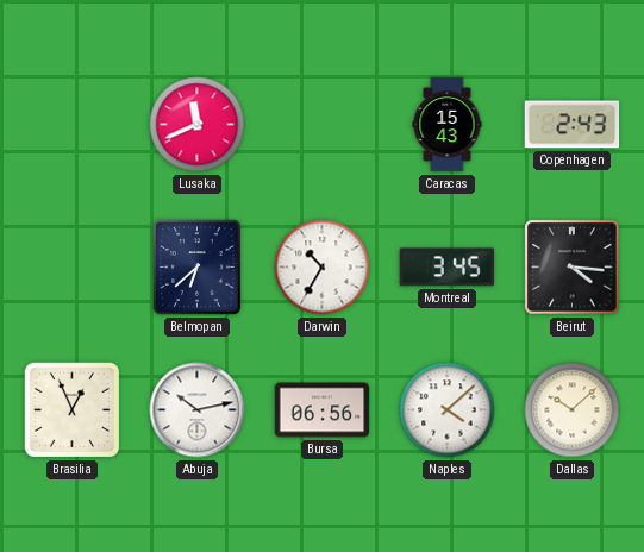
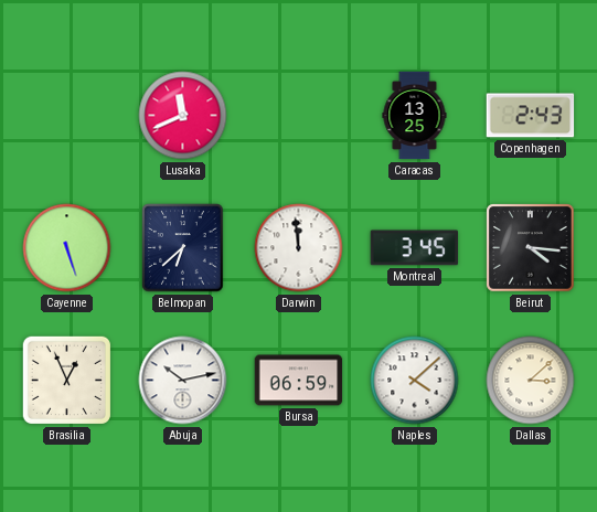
Caracas: 15:43 -> 13:25
Cayenne: none -> 5:27
Darwin: 10:35 -> 11:59
Bursa: 06:56 -> 06:59
Dallas: 10:08 -> 3:08
